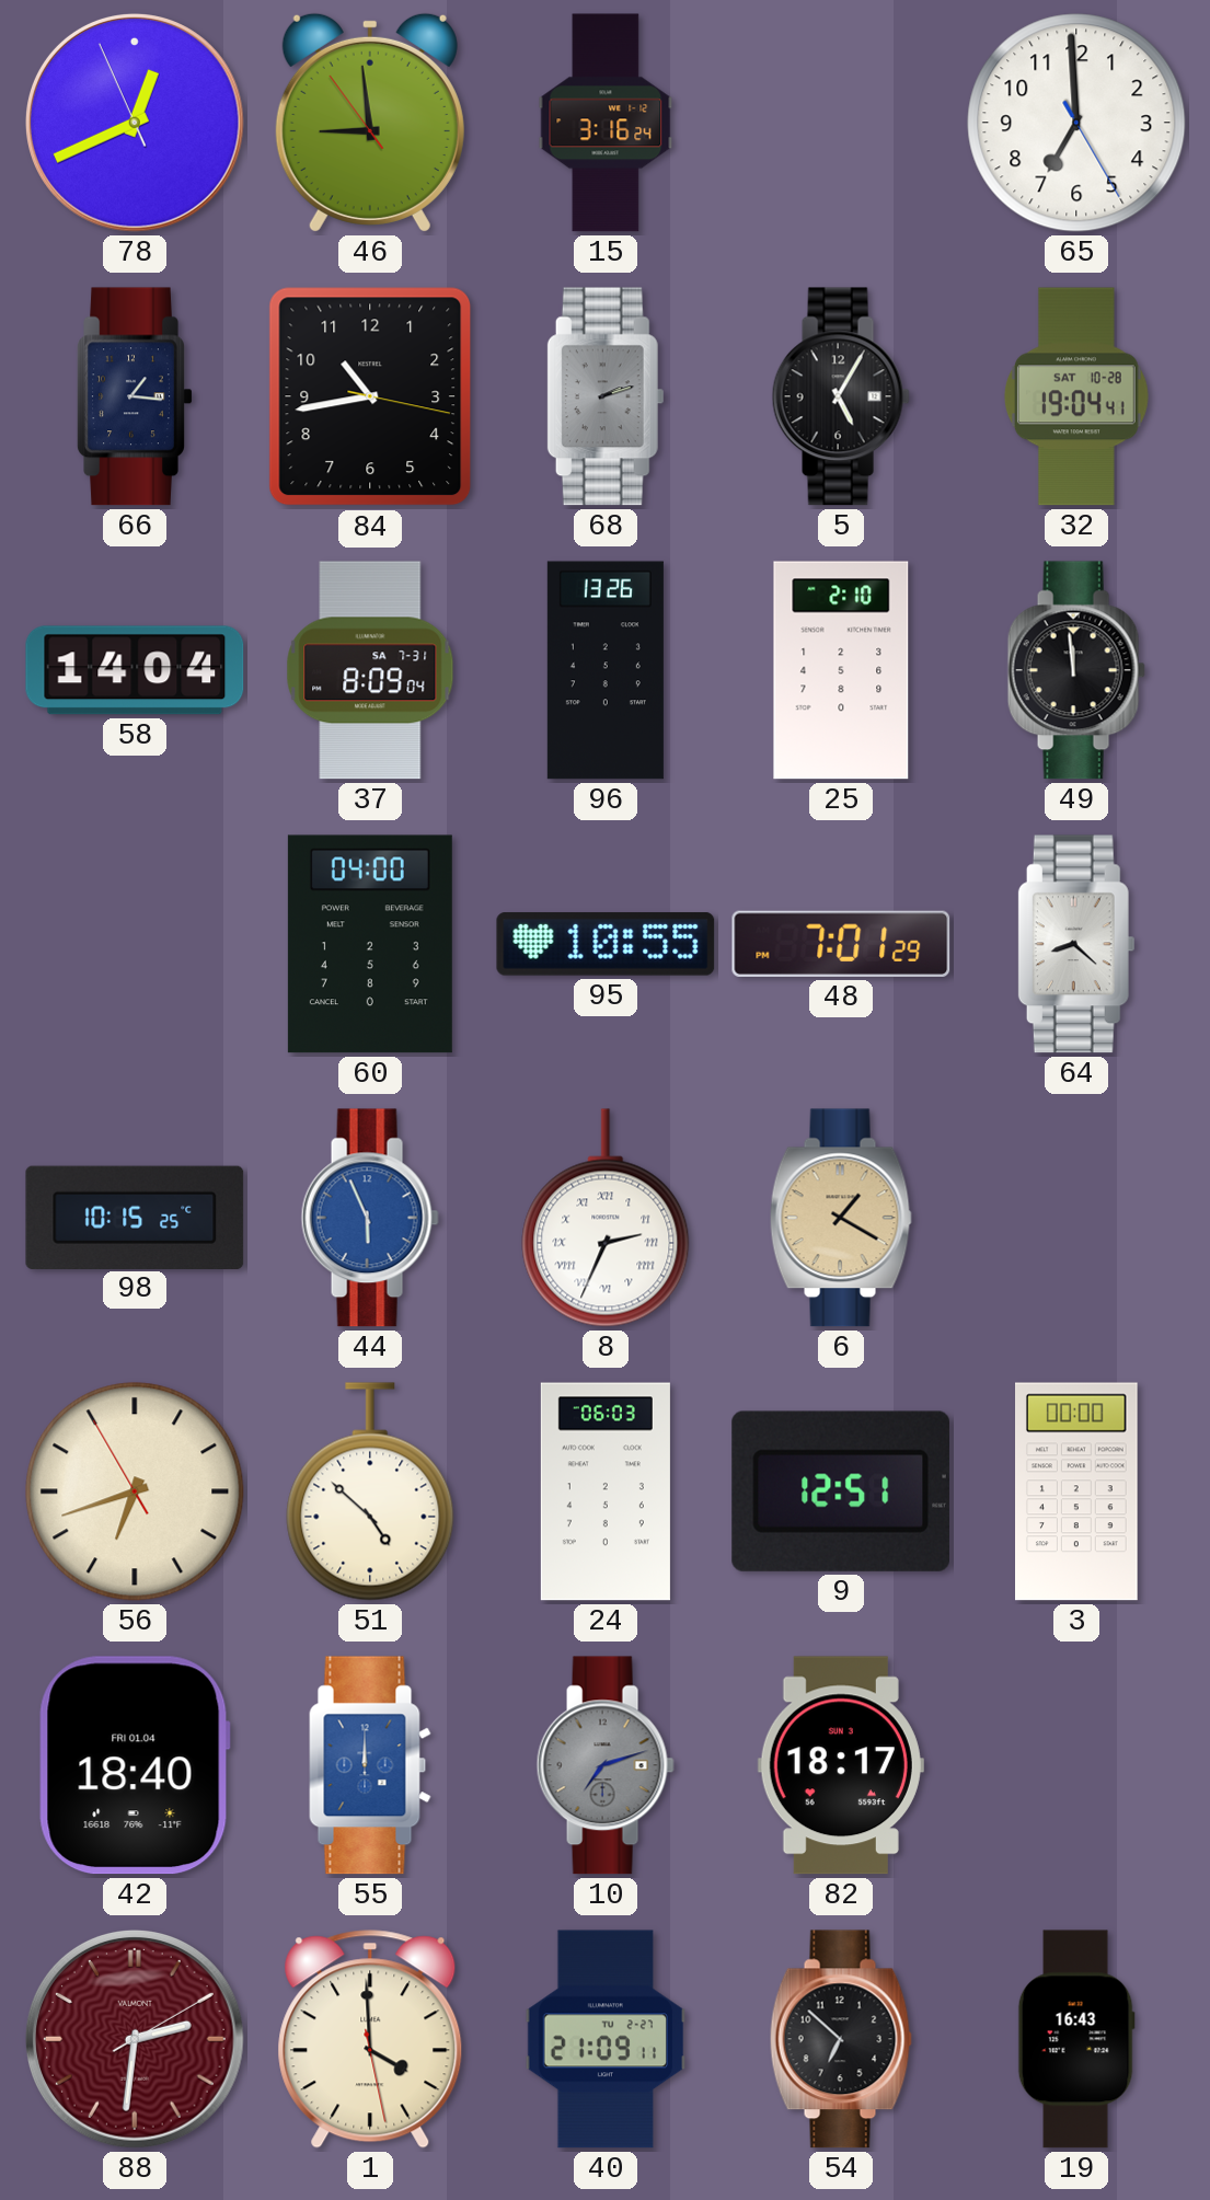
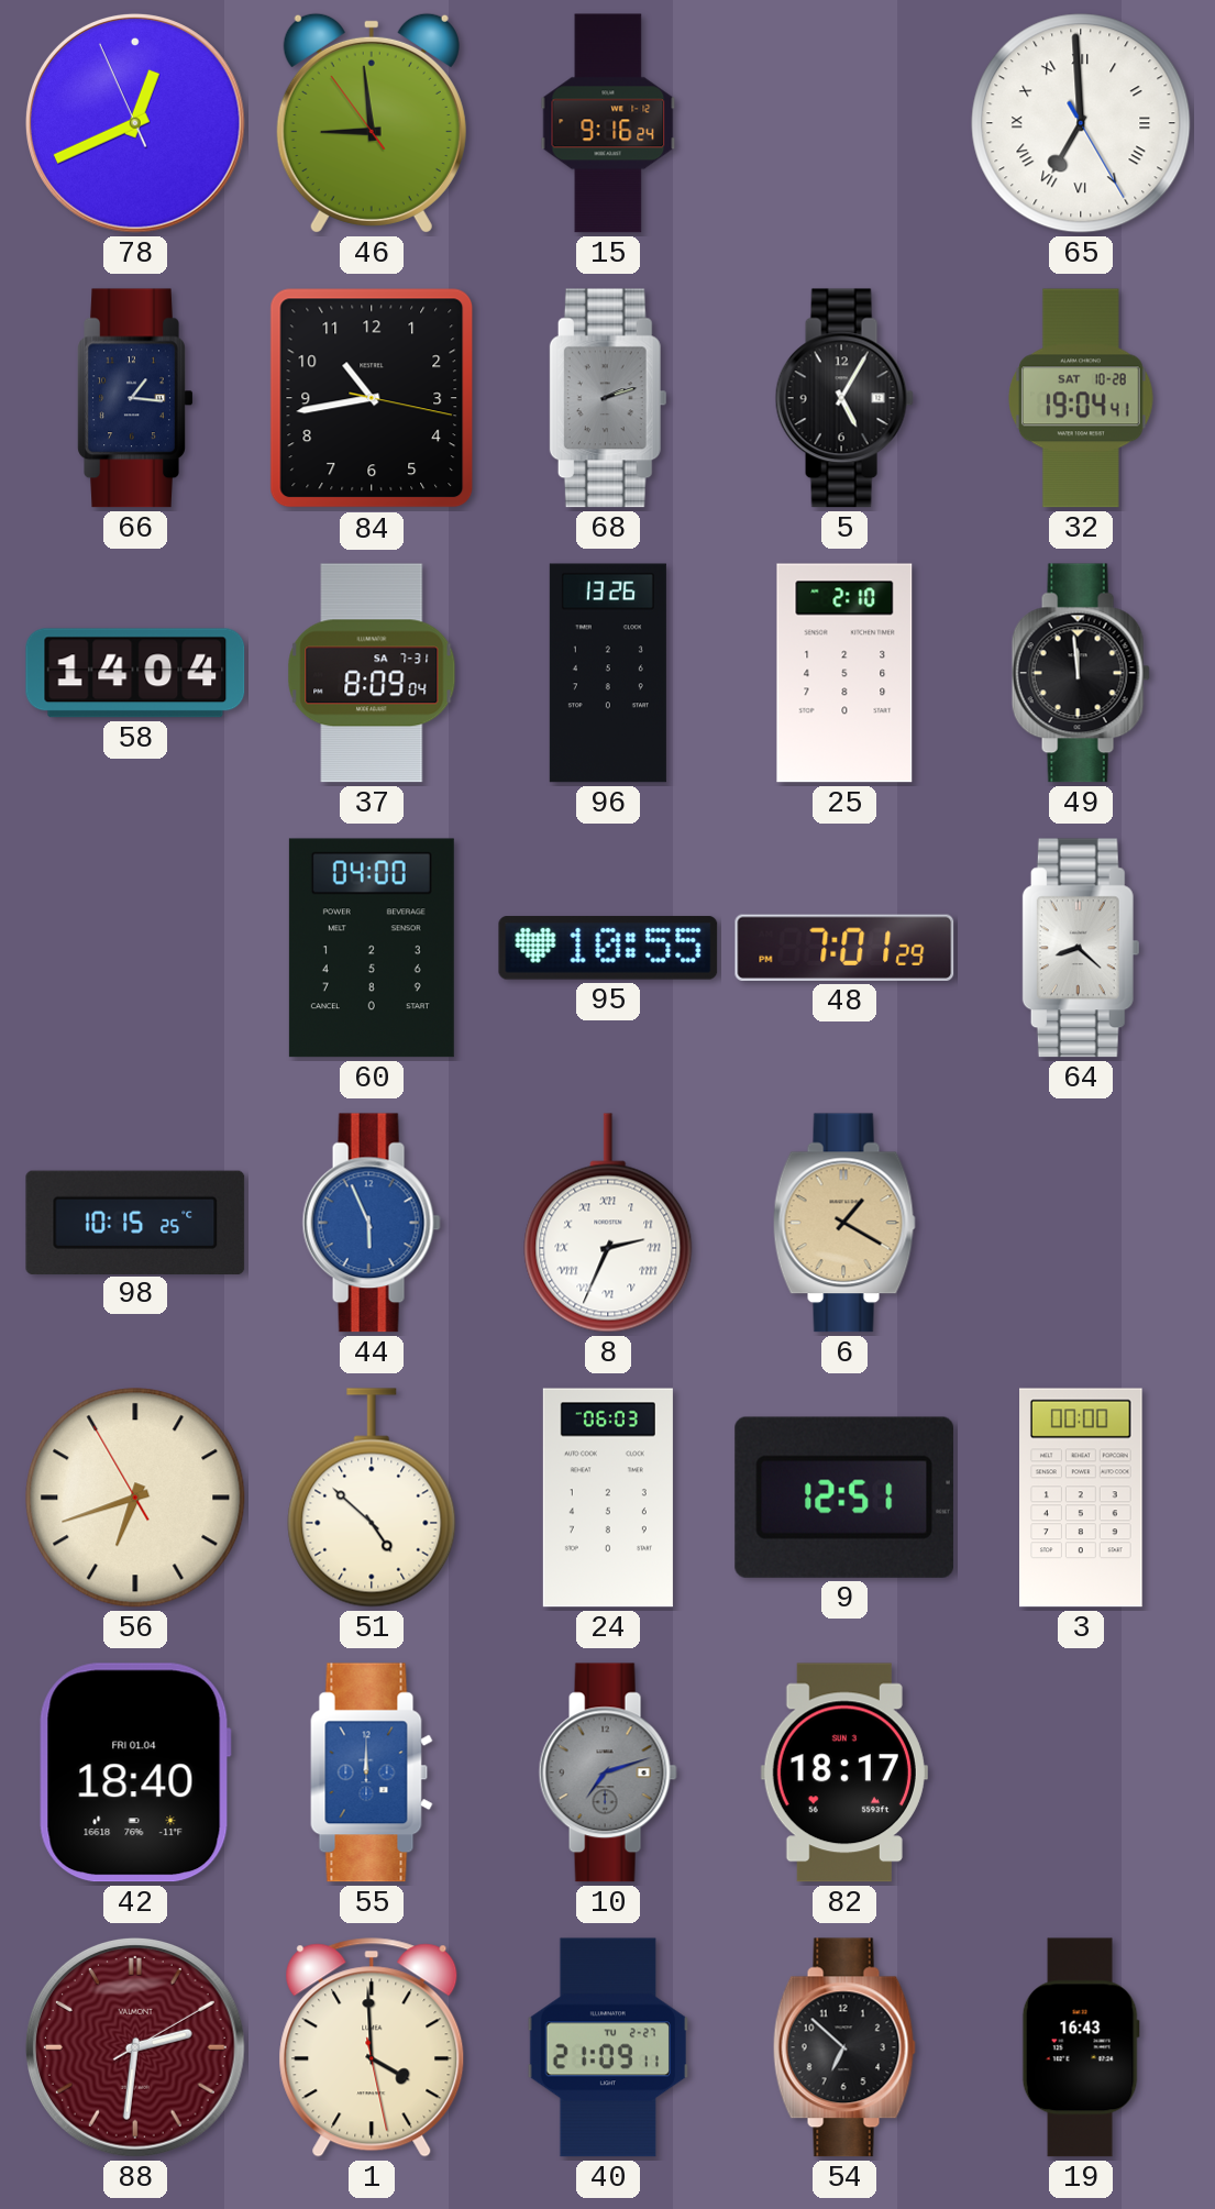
15: 3:16 -> 9:16
65 numerals: Arabic -> Roman
